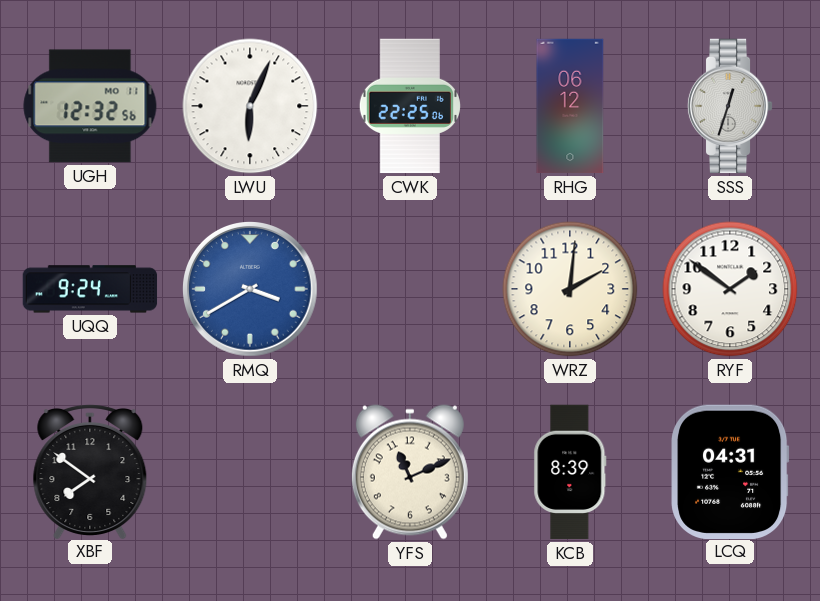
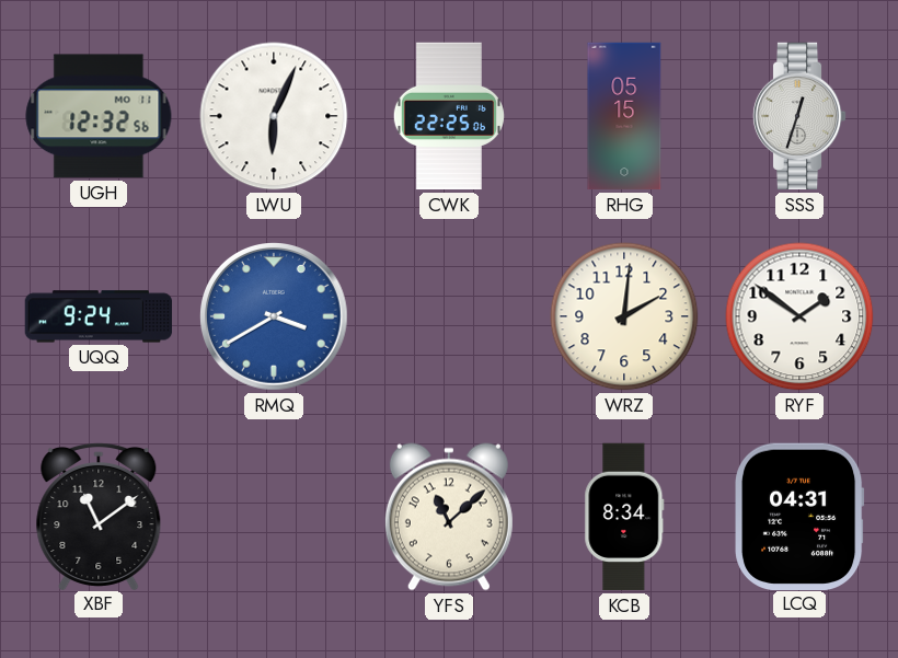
RHG: 06:12 -> 05:15
XBF: 7:51 -> 11:09
YFS: 11:11 -> 11:08
KCB: 8:39 -> 8:34
